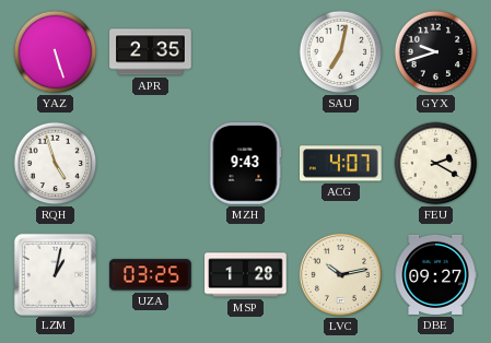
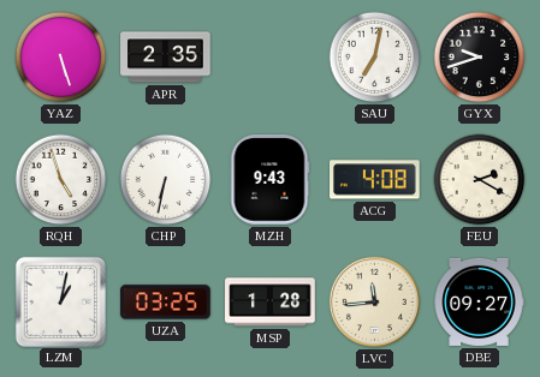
CHP: none -> 6:32
ACG: 4:07 -> 4:08
LVC: 10:13 -> 11:44
